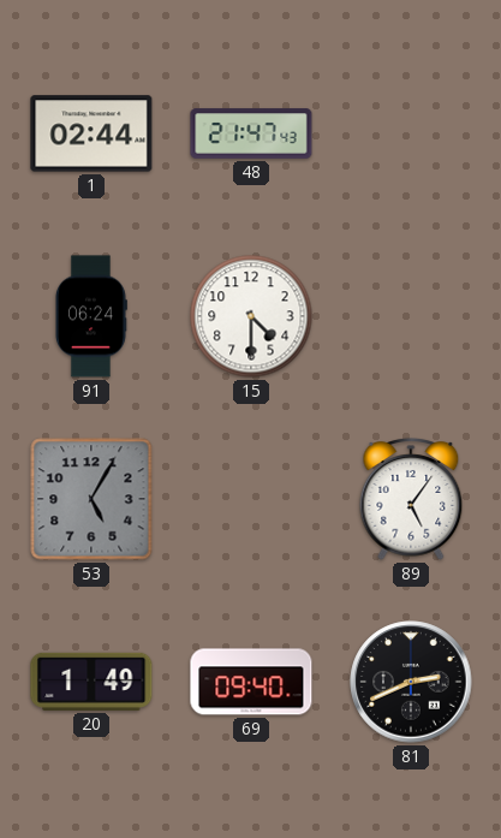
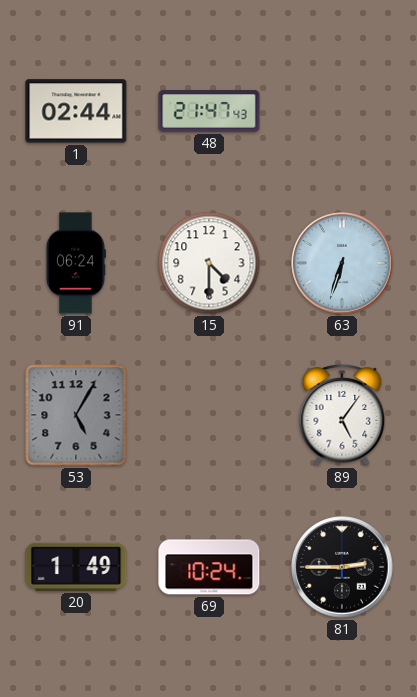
63: none -> 6:33
69: 09:40 -> 10:24
81: 2:41 -> 2:45
